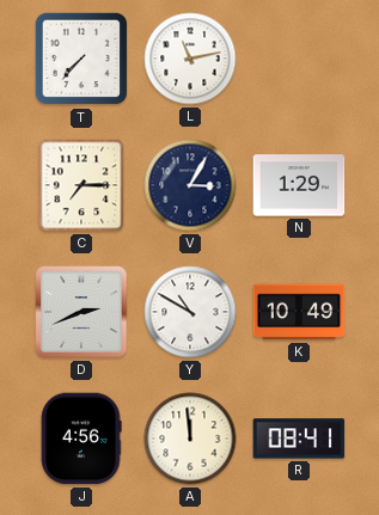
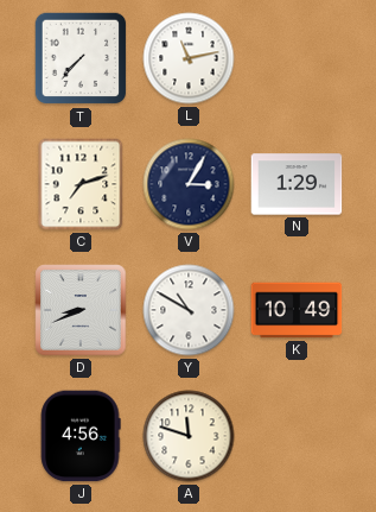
C: 7:15 -> 7:12
D: 2:41 -> 8:41
A: 11:59 -> 11:48
R: 08:41 -> none
